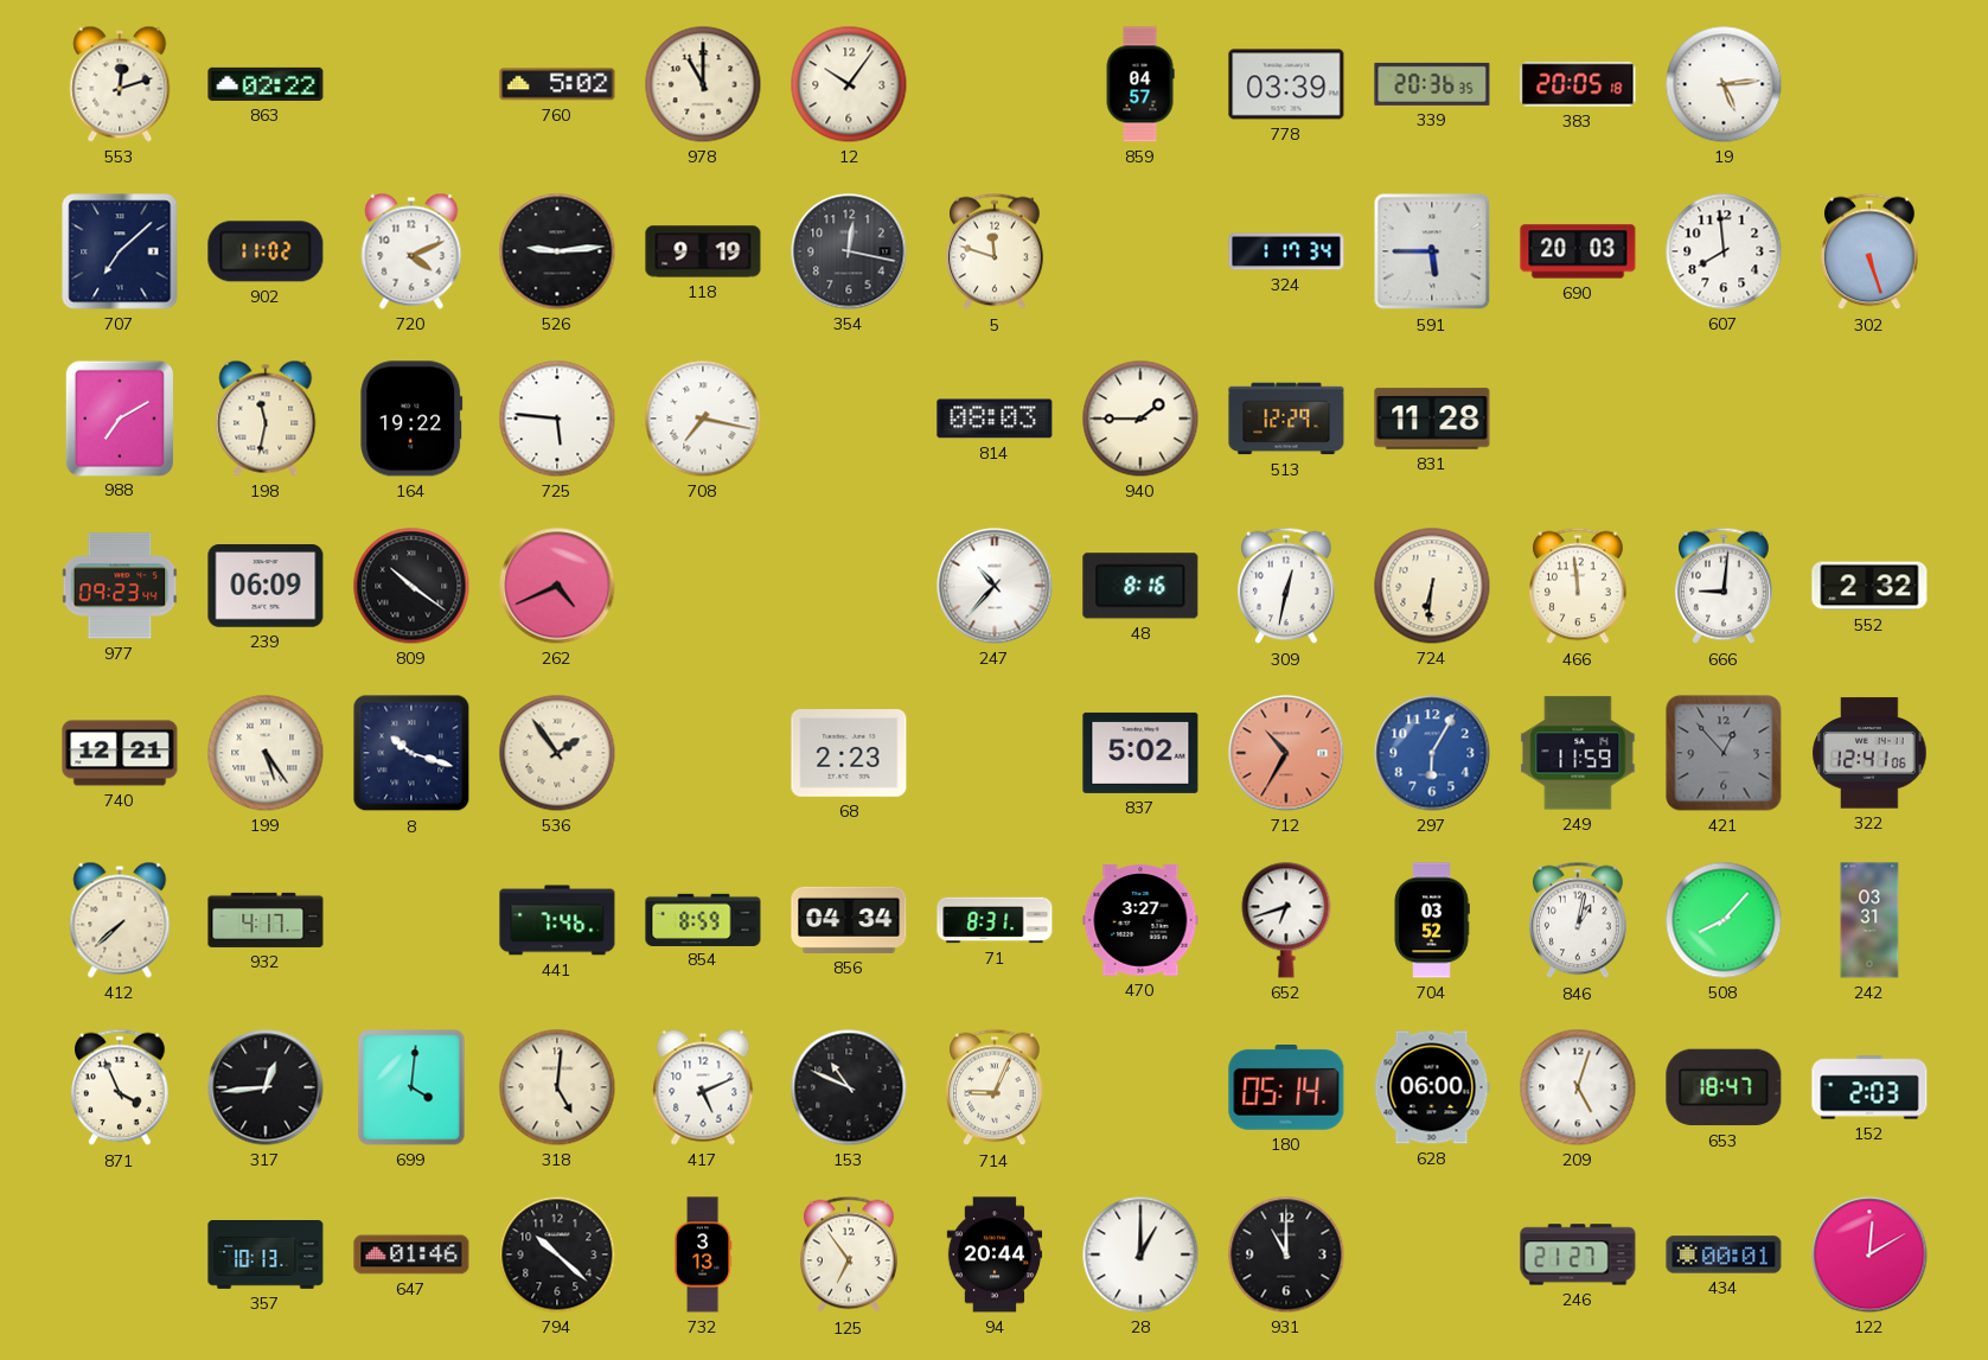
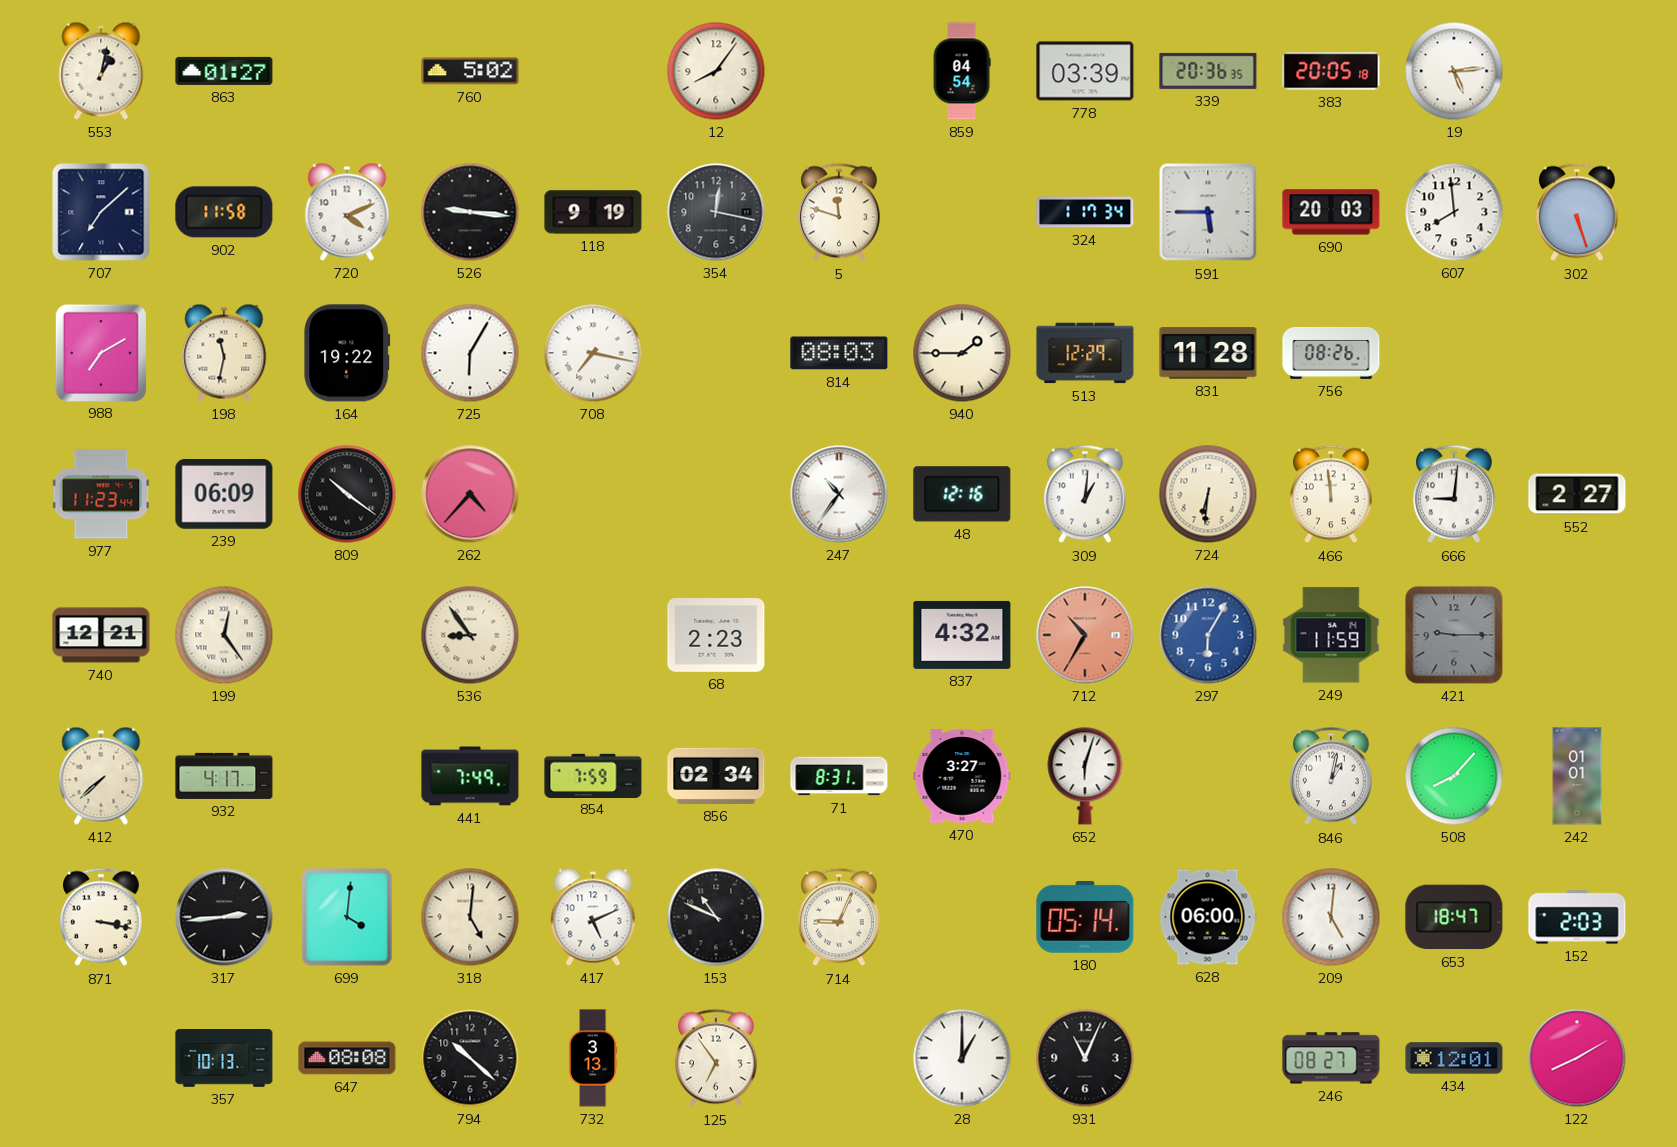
553: 12:12 -> 1:02
863: 02:22 -> 01:27
978: 11:00 -> none
12: 10:06 -> 8:06
859: 04:57 -> 04:54
902: 11:02 -> 11:58
526: 9:14 -> 9:16
725: 5:46 -> 6:05
756: none -> 08:26
977: 09:23 -> 11:23
262: 4:41 -> 4:37
247: 10:37 -> 10:36
48: 8:16 -> 12:16
309: 12:32 -> 1:01
552: 2:32 -> 2:27
199: 5:24 -> 12:24
8: 10:18 -> none
536: 1:54 -> 8:54
837: 5:02 -> 4:32
421: 12:53 -> 9:15
322: 12:41 -> none
441: 7:46 -> 7:49
854: 8:59 -> 7:59
856: 04:34 -> 02:34
652: 6:42 -> 6:03
704: 03:52 -> none
242: 03:31 -> 01:01
871: 3:56 -> 3:17
317: 12:44 -> 2:44
209: 5:03 -> 5:01
647: 01:46 -> 08:08
94: 20:44 -> none
931: 11:00 -> 11:04
246: 21:27 -> 08:27
434: 00:01 -> 12:01
122: 12:10 -> 8:10
